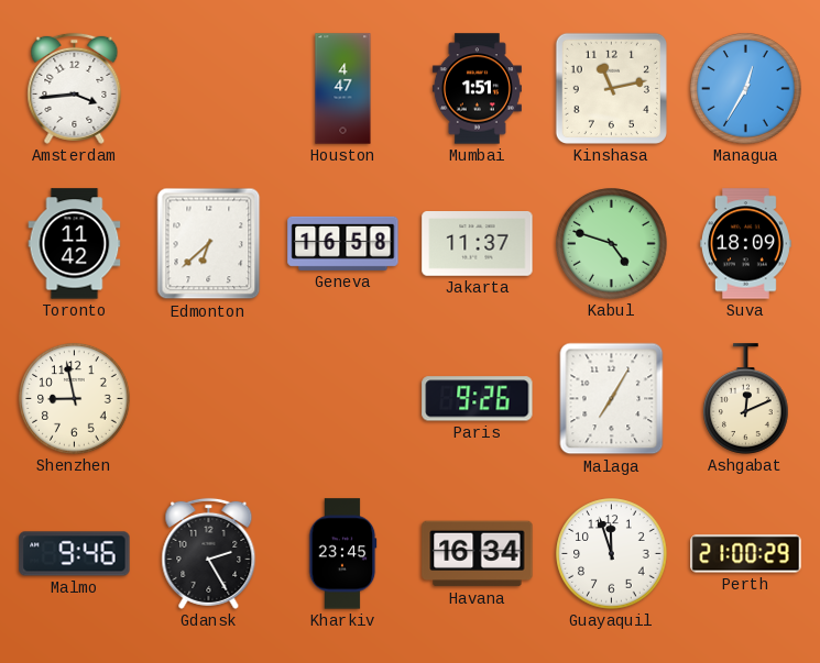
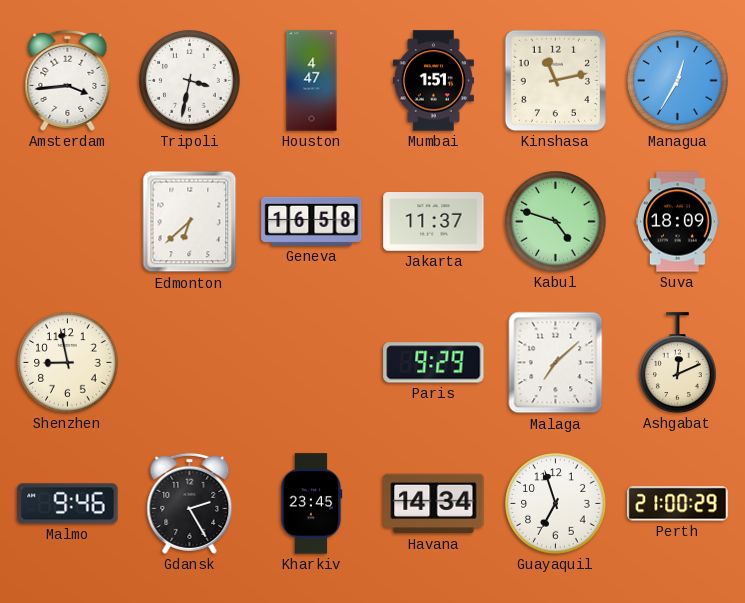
Tripoli: none -> 3:32
Toronto: 11:42 -> none
Paris: 9:26 -> 9:29
Malaga: 7:05 -> 7:08
Havana: 16:34 -> 14:34
Guayaquil: 11:57 -> 6:57
